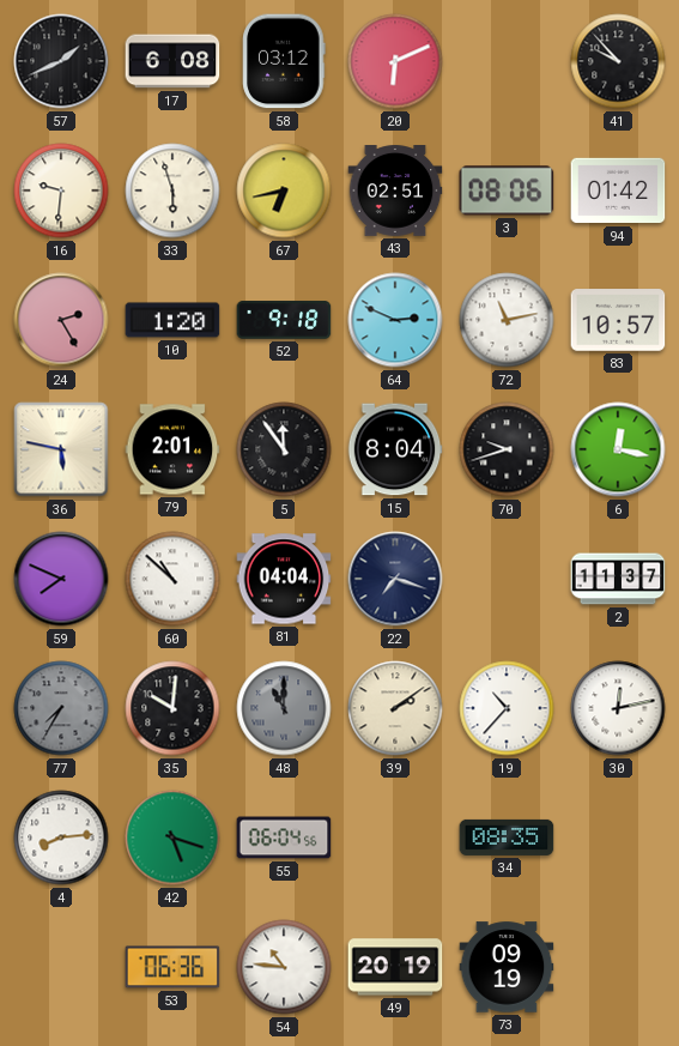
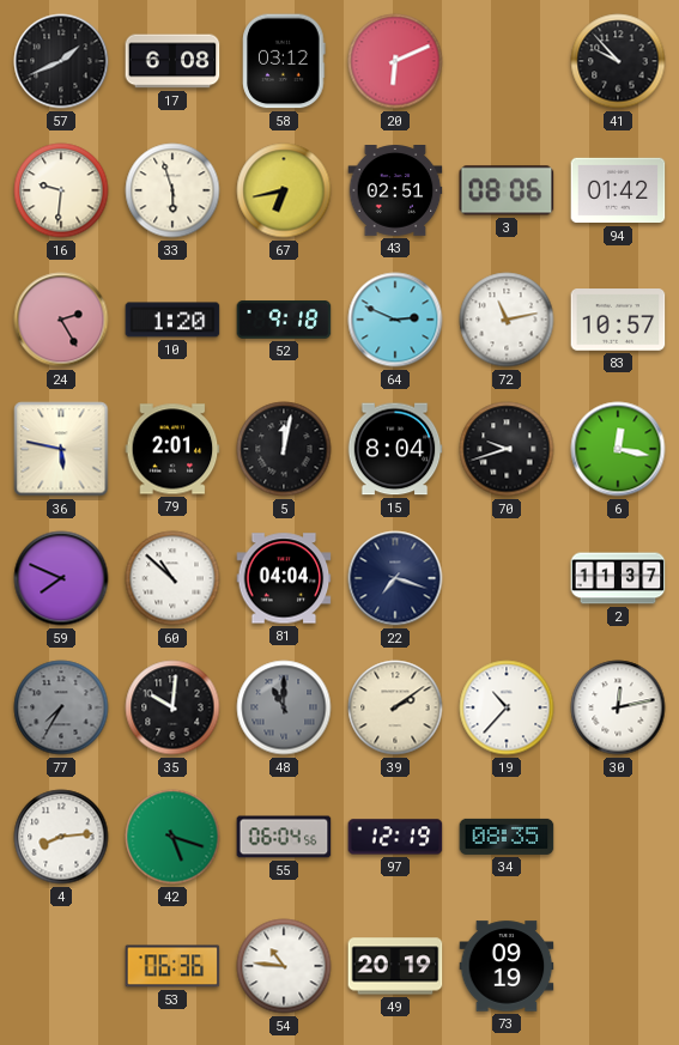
5: 11:54 -> 12:02
97: none -> 12:19
